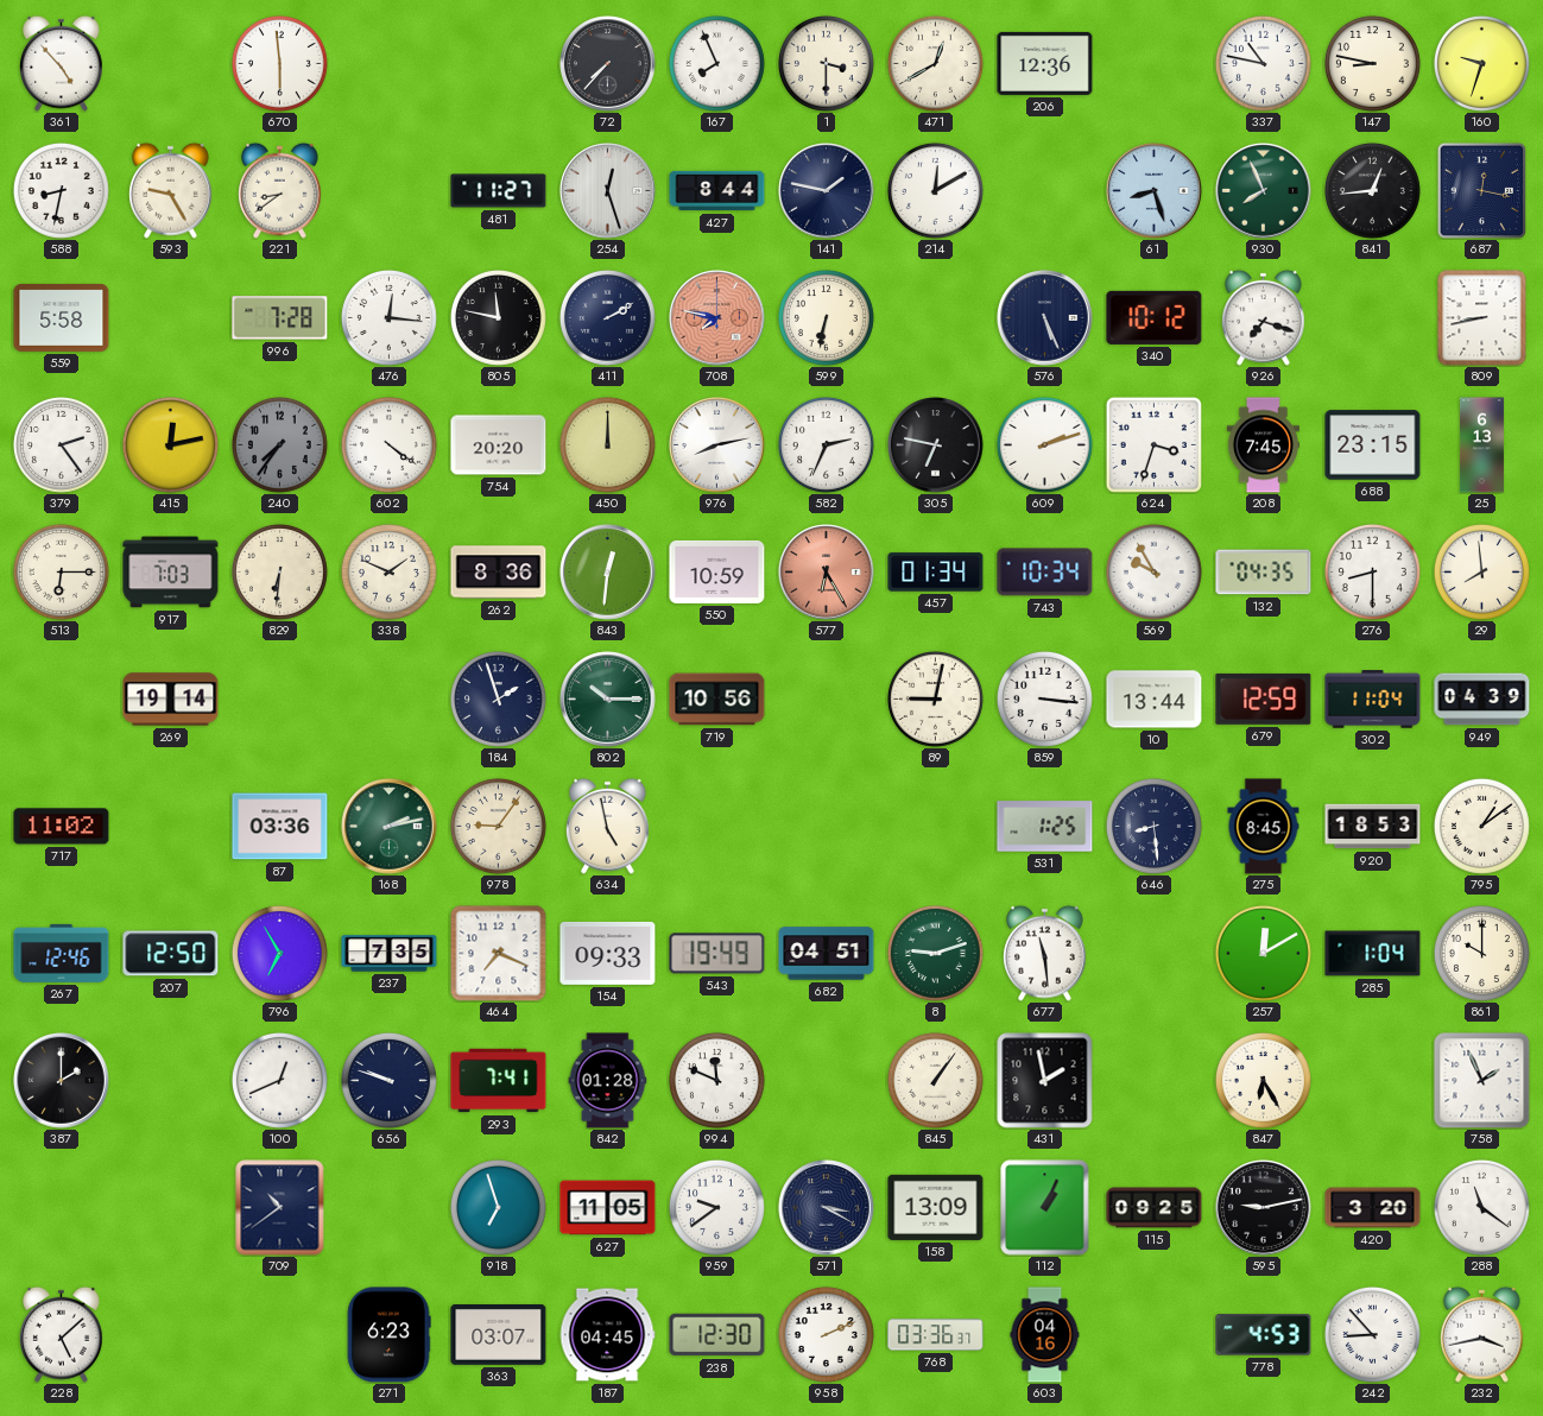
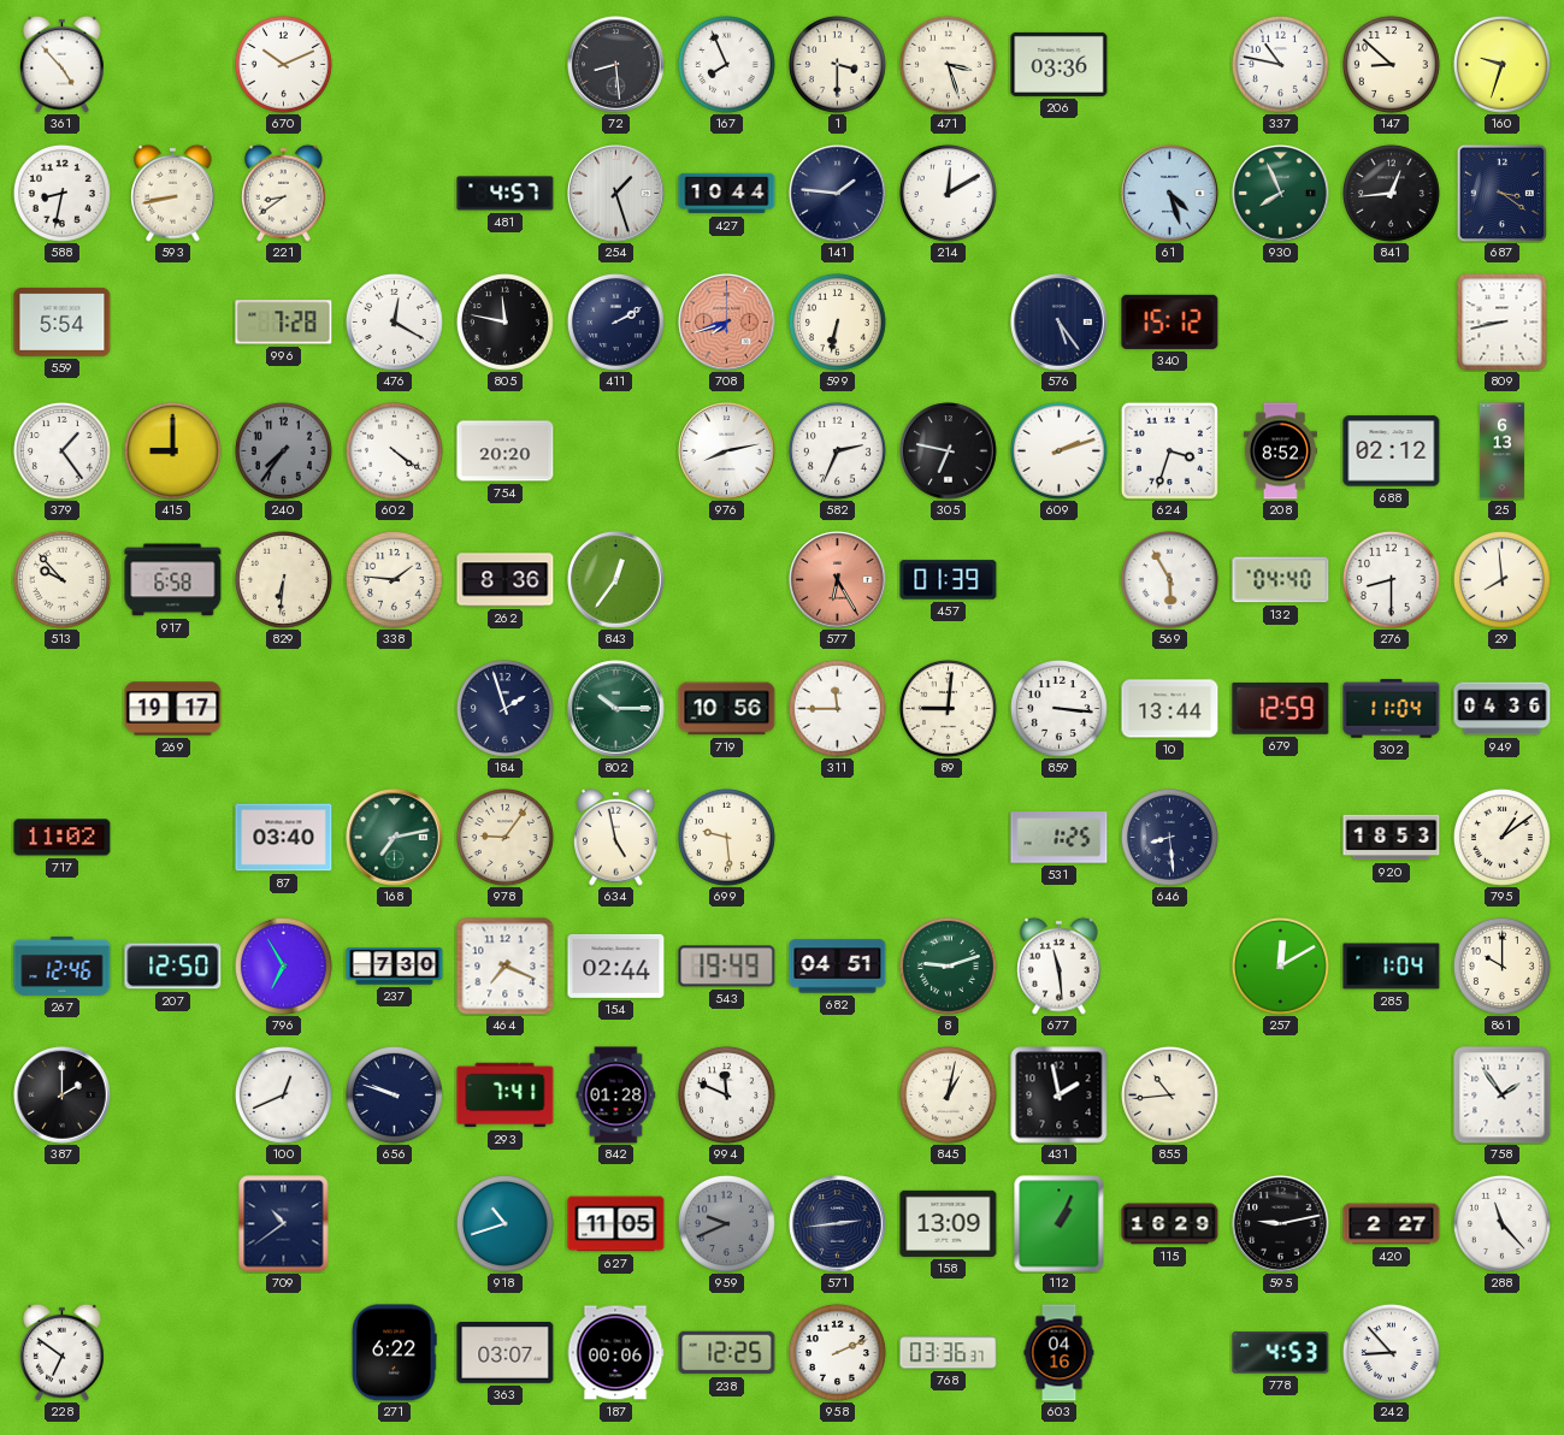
670: 5:59 -> 10:11
72: 7:37 -> 8:29
471: 12:40 -> 3:27
206: 12:36 -> 03:36
147: 8:47 -> 8:52
593: 9:25 -> 8:43
481: 11:27 -> 4:57
254: 12:27 -> 1:27
427: 8:44 -> 10:44
141: 1:47 -> 1:46
61: 8:27 -> 4:27
687: 12:17 -> 3:21
559: 5:58 -> 5:54
476: 12:16 -> 12:20
708: 7:47 -> 7:42
576: 5:26 -> 5:24
340: 10:12 -> 15:12
926: 7:18 -> none
379: 2:24 -> 1:24
415: 12:13 -> 9:00
450: 12:00 -> none
208: 7:45 -> 8:52
688: 23:15 -> 02:12
513: 6:15 -> 9:53
917: 7:03 -> 6:58
338: 1:49 -> 1:46
843: 12:31 -> 12:36
550: 10:59 -> none
457: 01:34 -> 01:39
743: 10:34 -> none
569: 9:55 -> 5:55
132: 04:35 -> 04:40
269: 19:14 -> 19:17
311: none -> 11:45
89: 9:02 -> 9:01
949: 04:39 -> 04:36
87: 03:36 -> 03:40
168: 2:13 -> 7:13
699: none -> 9:29
275: 8:45 -> none
237: 7:35 -> 7:30
154: 09:33 -> 02:44
845: 1:06 -> 1:02
855: none -> 10:44
847: 6:25 -> none
758: 1:56 -> 1:54
918: 6:57 -> 10:42
959: 9:39 -> 9:41
959 dial: white -> grey
571: 3:20 -> 2:44
115: 09:25 -> 16:29
420: 3:20 -> 2:27
288: 11:21 -> 11:23
228: 5:08 -> 6:51
271: 6:23 -> 6:22
187: 04:45 -> 00:06
238: 12:30 -> 12:25
232: 3:43 -> none
